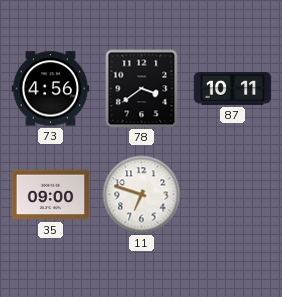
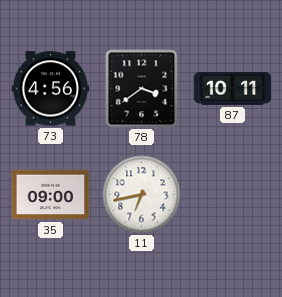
11: 6:48 -> 6:43
